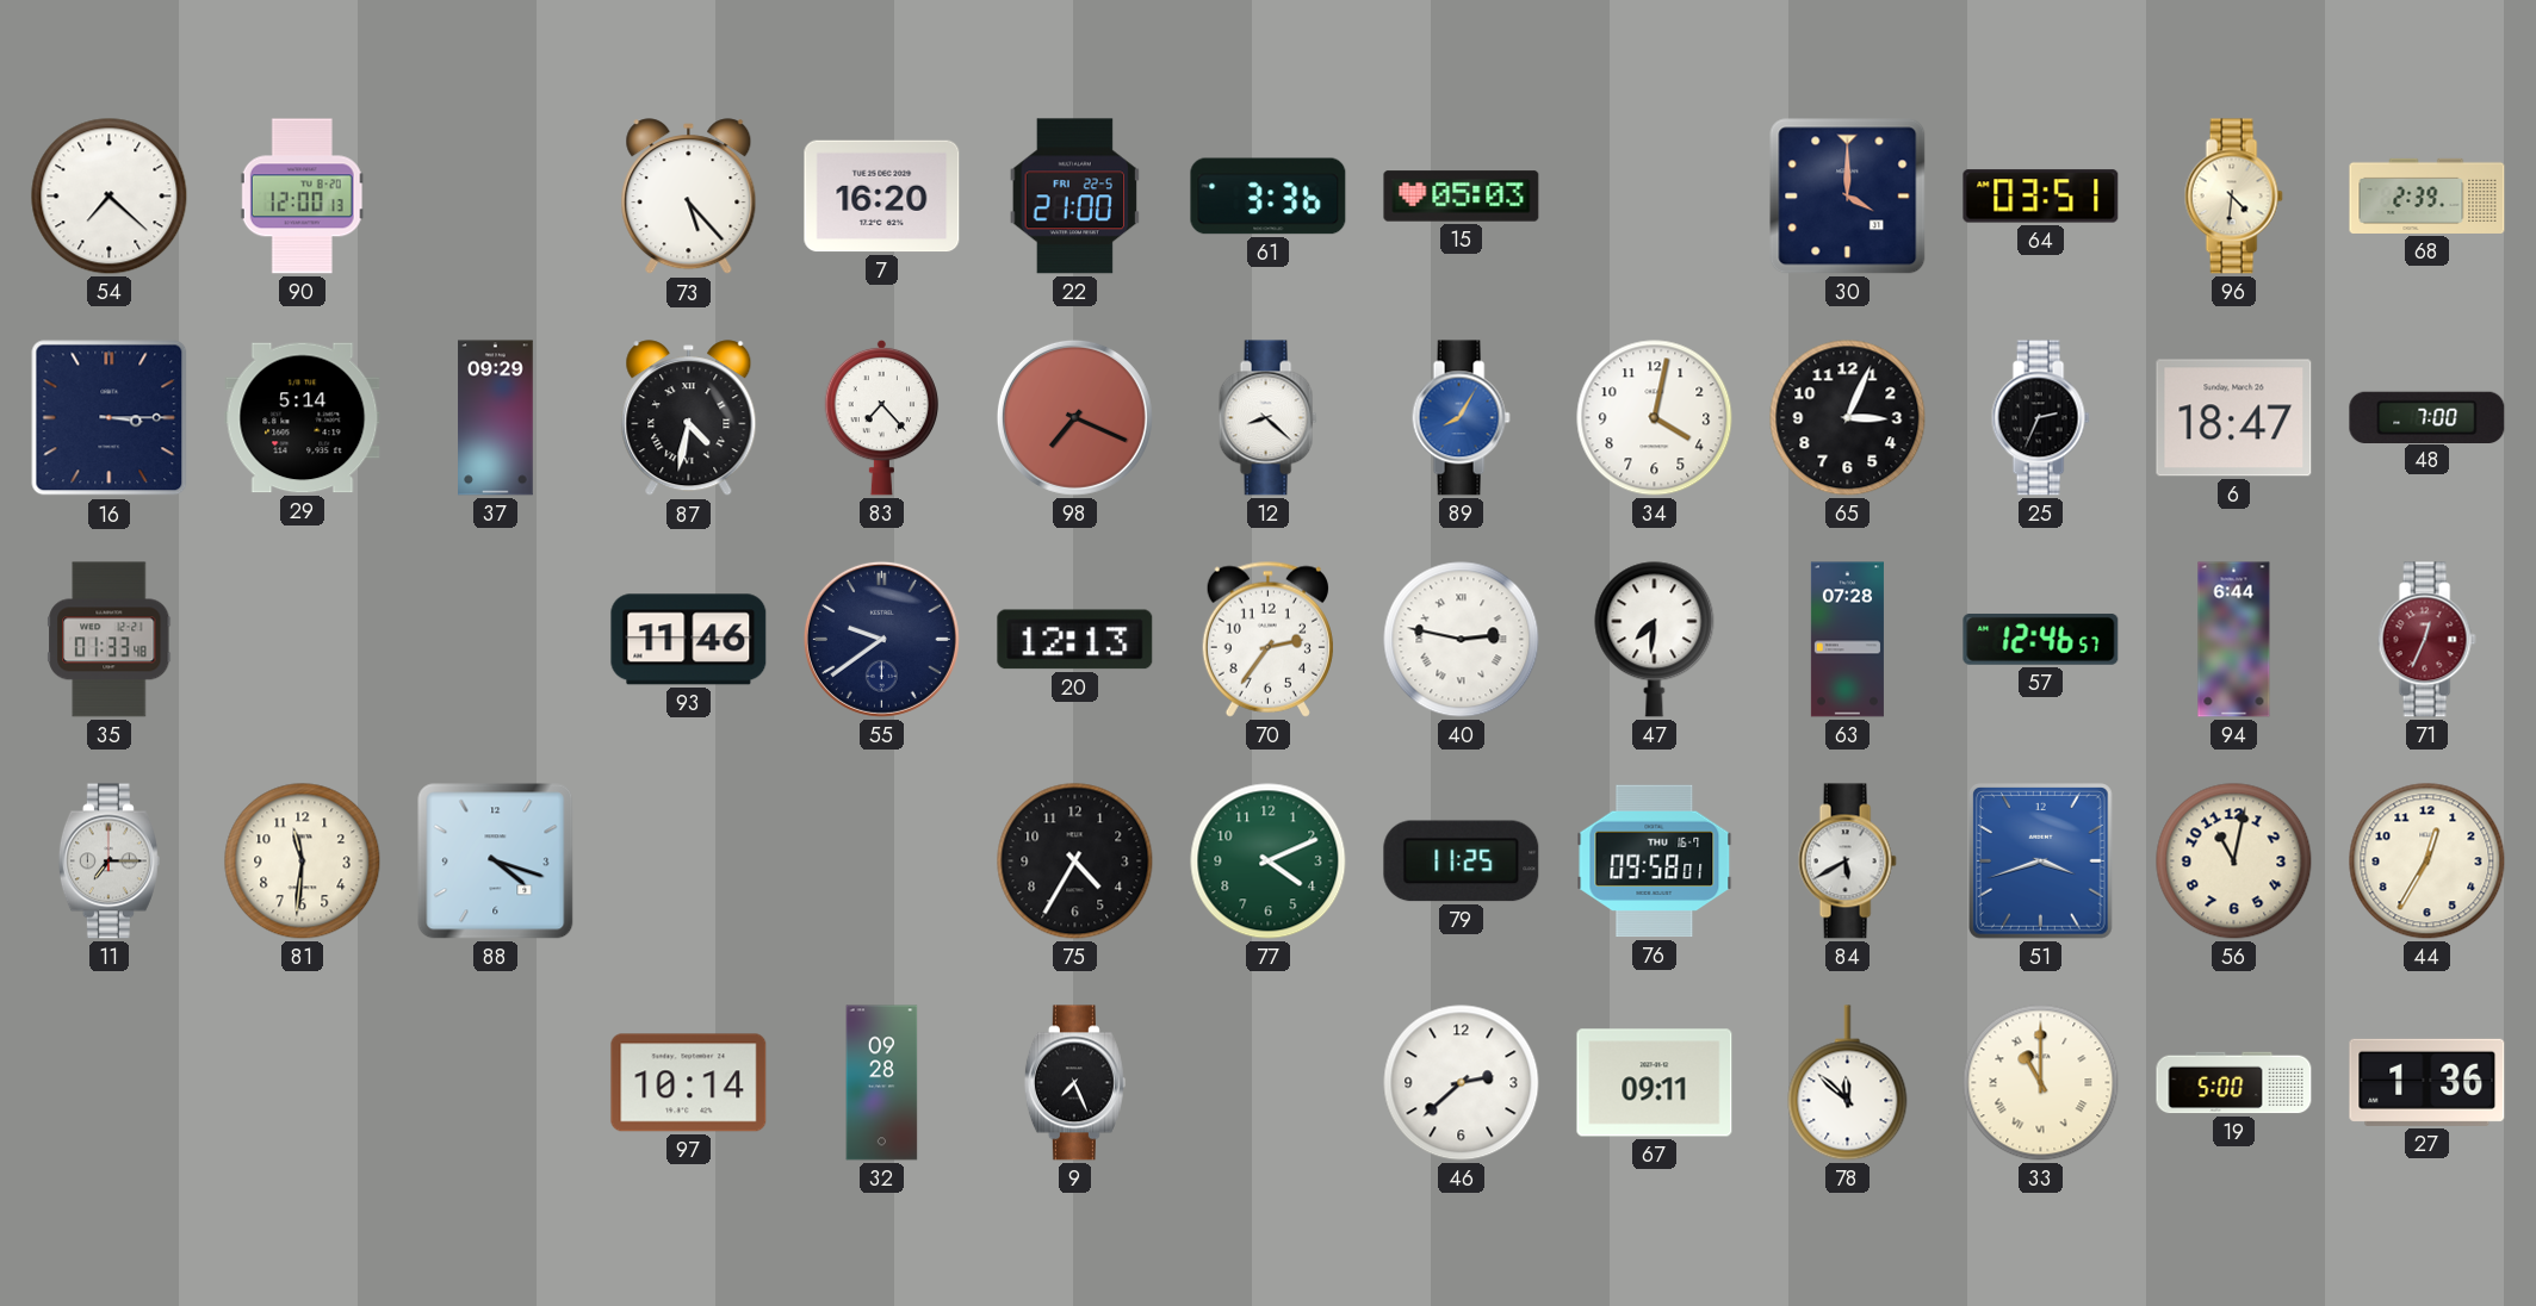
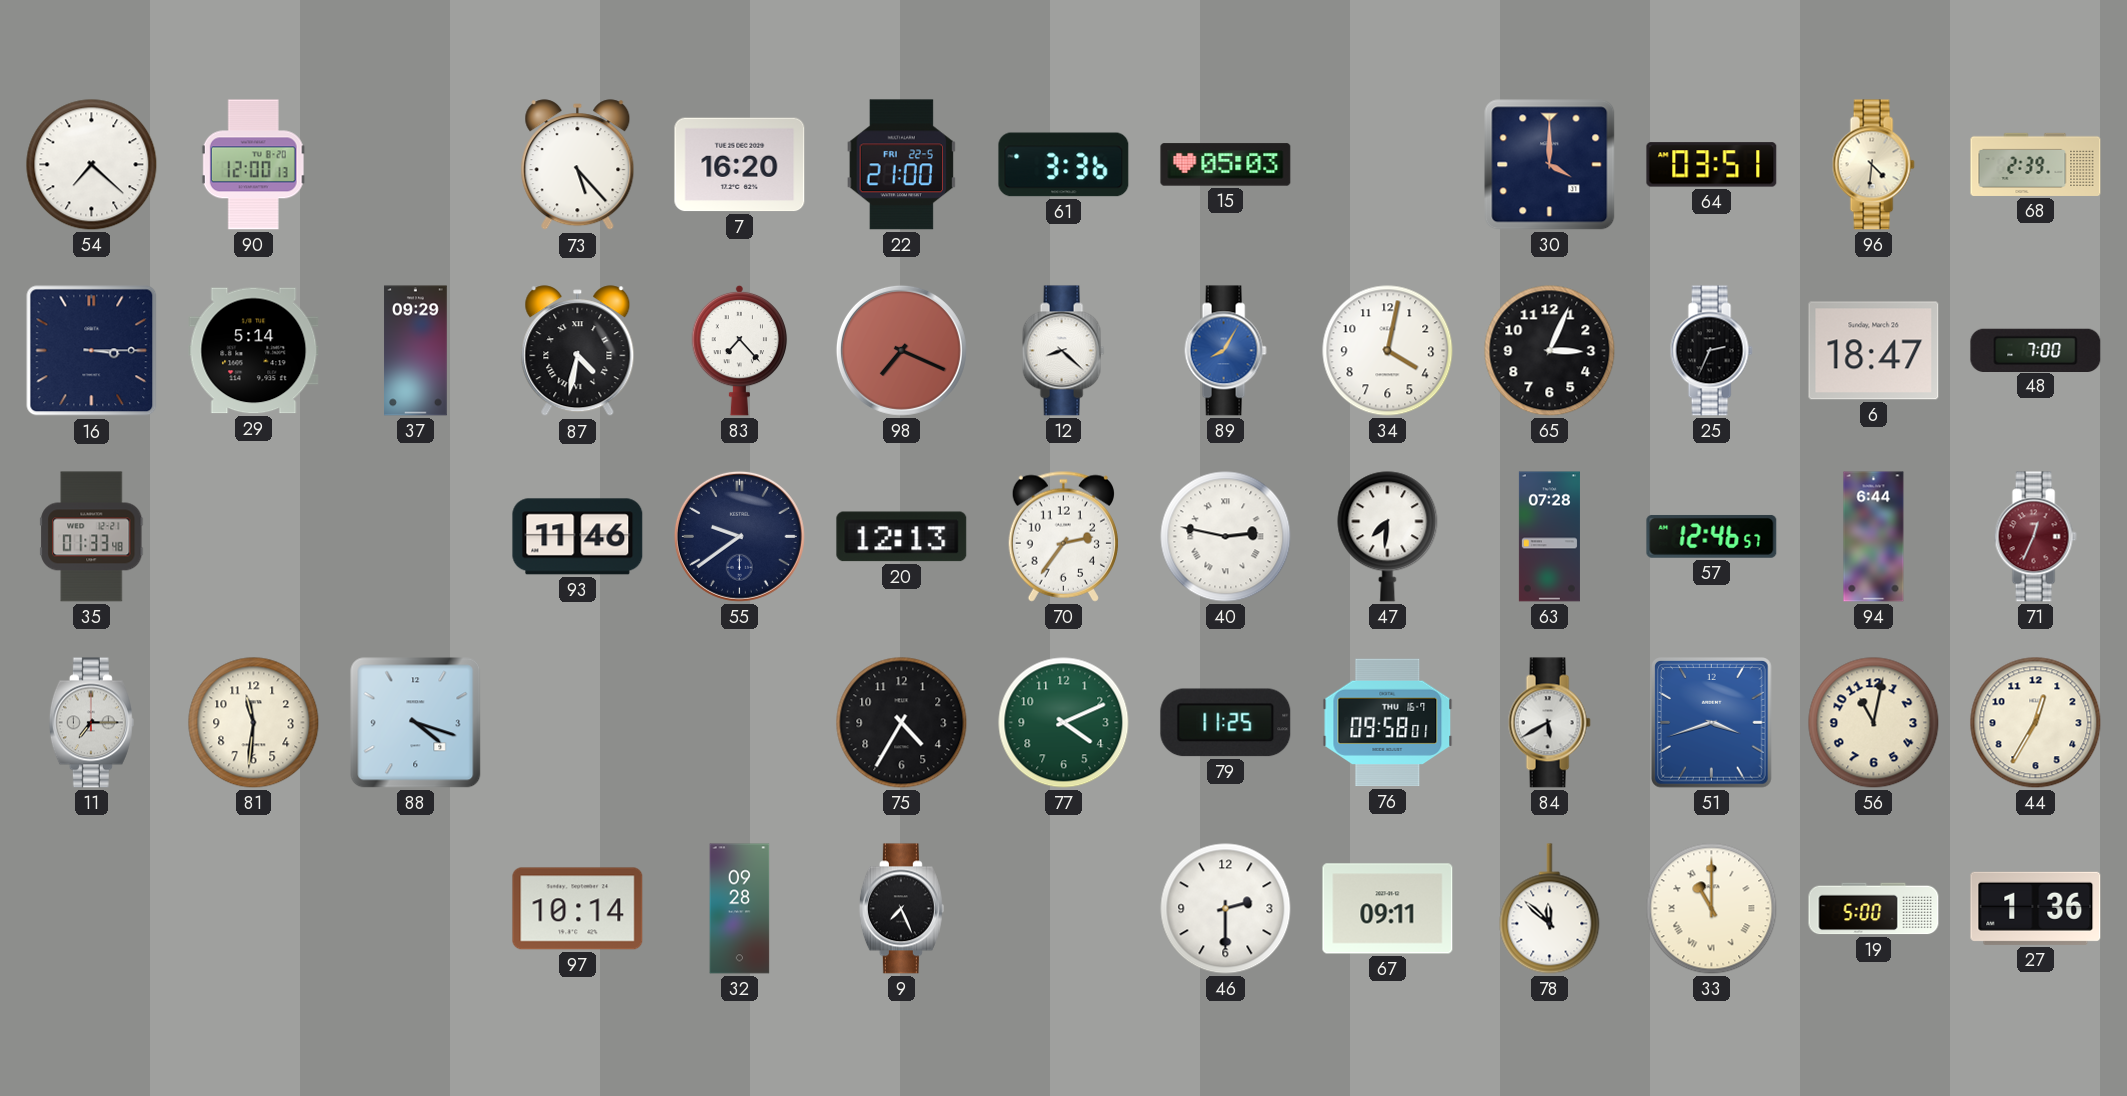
46: 2:38 -> 2:30
